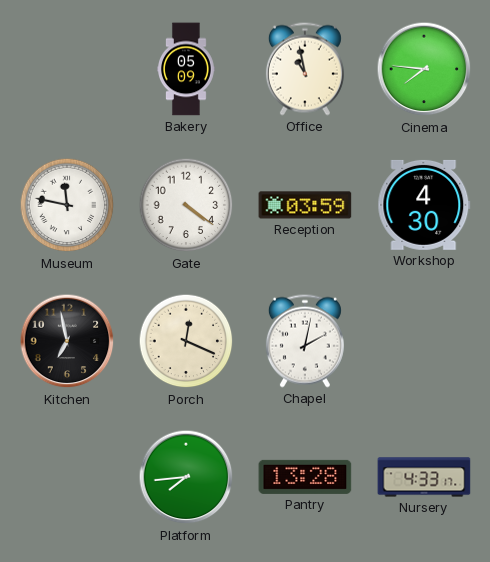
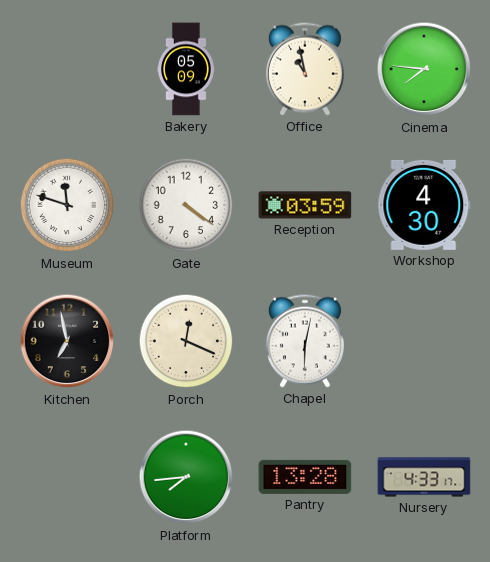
Museum: 11:47 -> 11:48
Chapel: 2:02 -> 6:02
